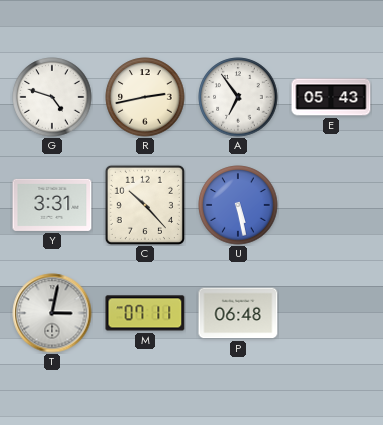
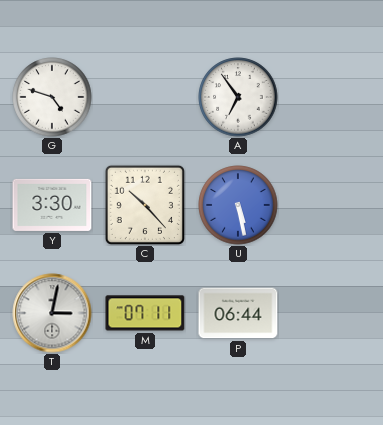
R: 2:43 -> none
E: 05:43 -> none
Y: 3:31 -> 3:30
P: 06:48 -> 06:44
